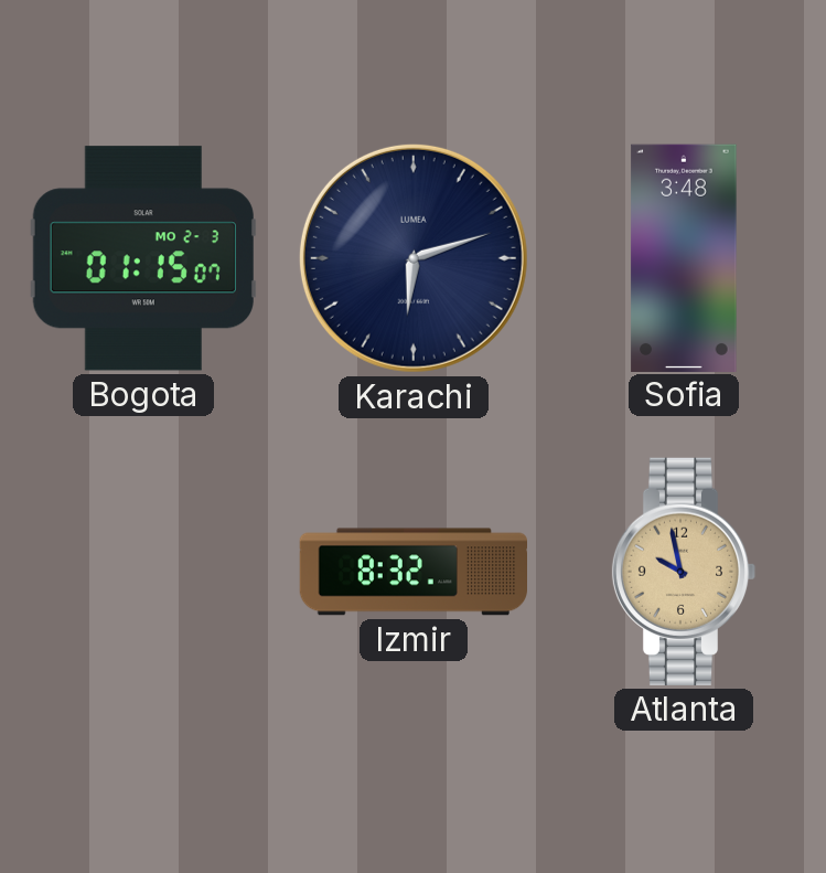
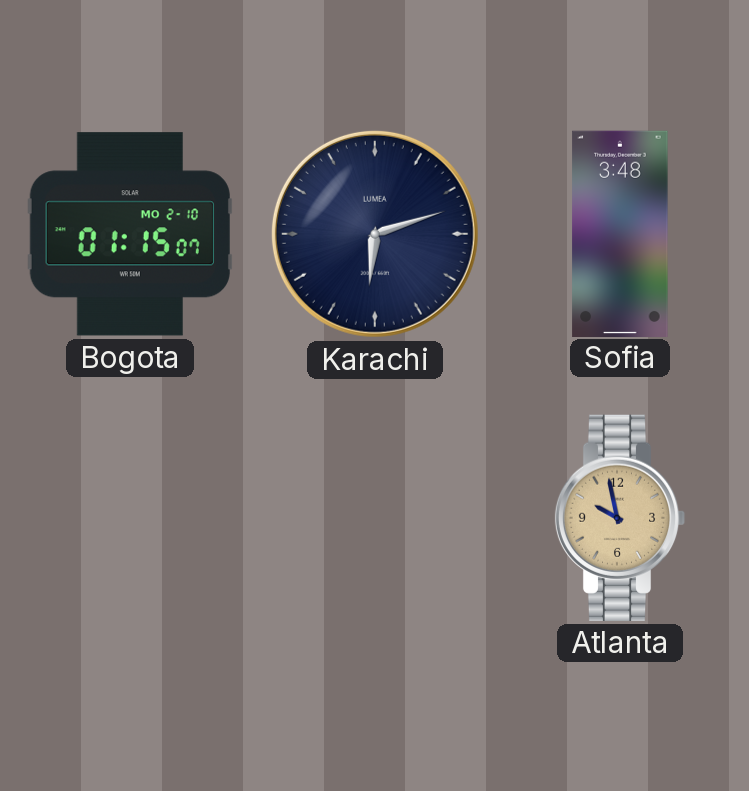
Bogota date: MO 2-3 -> MO 2-10
Izmir: 8:32 -> none
